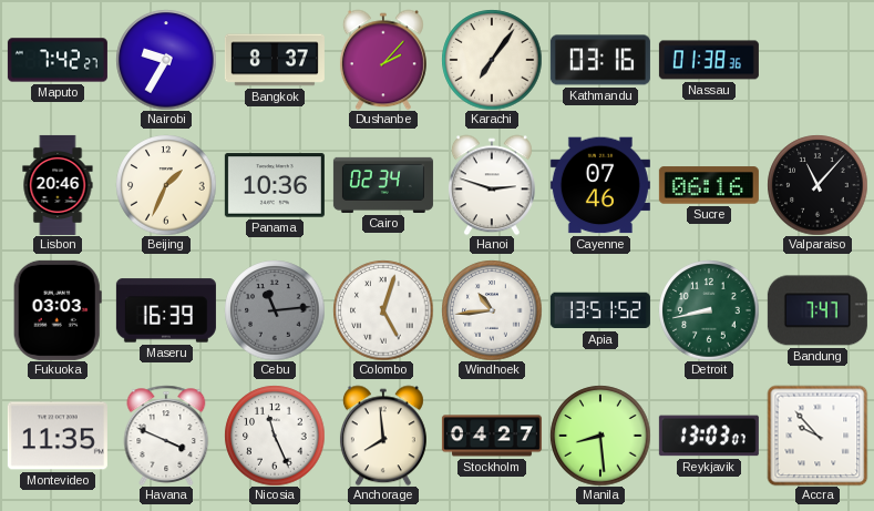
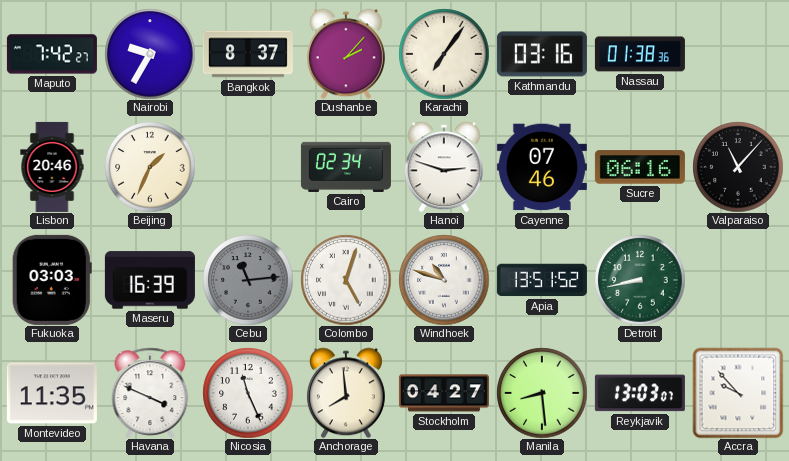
Panama: 10:36 -> none
Windhoek: 10:44 -> 10:48
Bandung: 7:47 -> none
